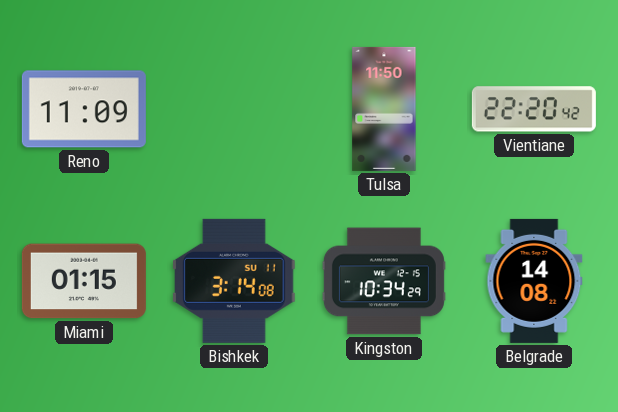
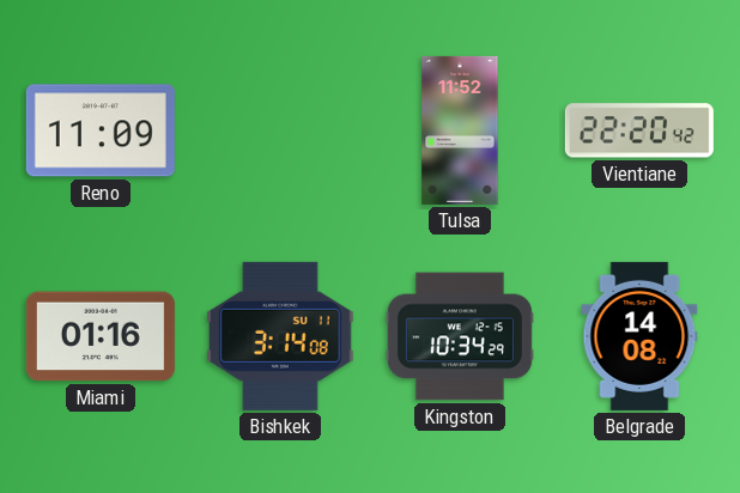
Tulsa: 11:50 -> 11:52
Miami: 01:15 -> 01:16
